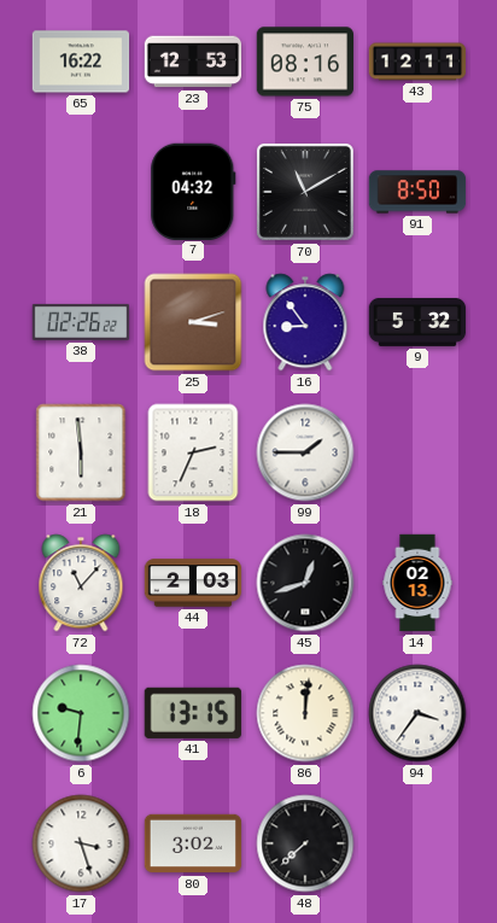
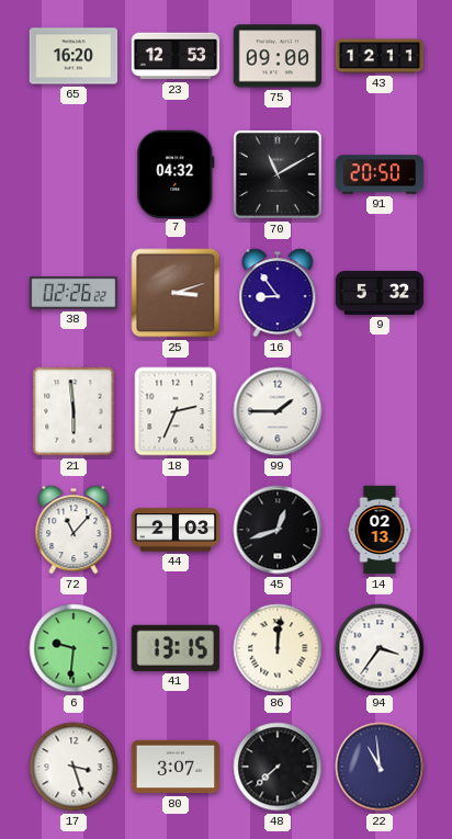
65: 16:22 -> 16:20
75: 08:16 -> 09:00
91: 8:50 -> 20:50
80: 3:02 -> 3:07
22: none -> 10:59
